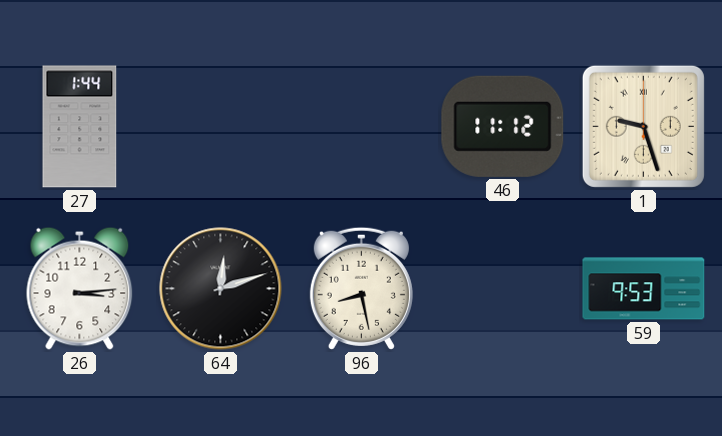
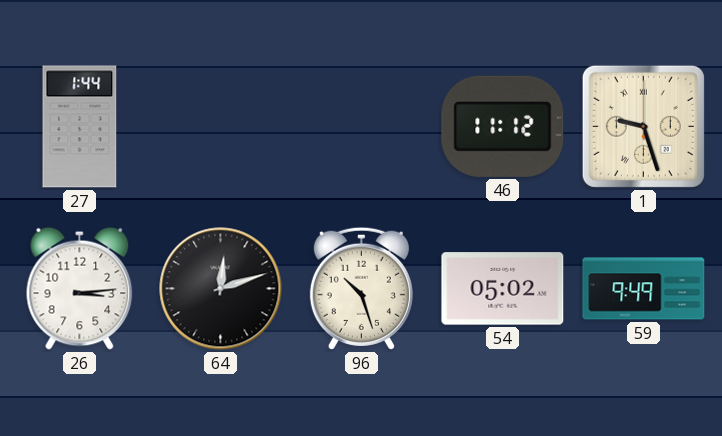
96: 8:28 -> 10:27
54: none -> 05:02
59: 9:53 -> 9:49
